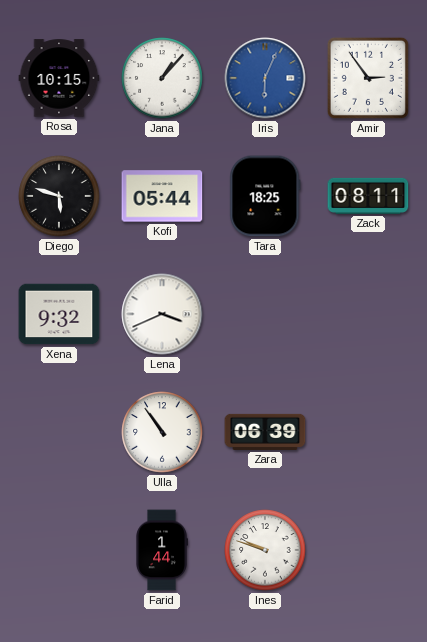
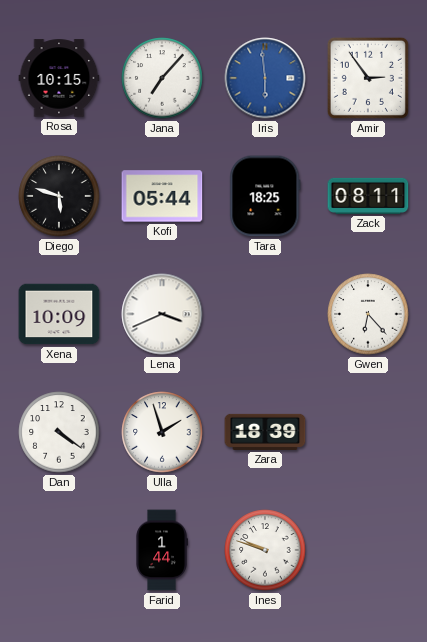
Jana: 1:07 -> 7:07
Iris: 6:04 -> 5:59
Xena: 9:32 -> 10:09
Gwen: none -> 6:23
Dan: none -> 4:21
Ulla: 10:54 -> 1:57
Zara: 06:39 -> 18:39
